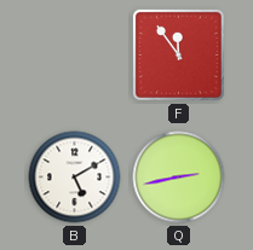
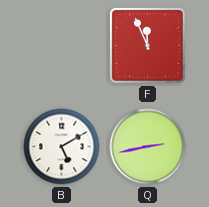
F: 11:54 -> 11:56
